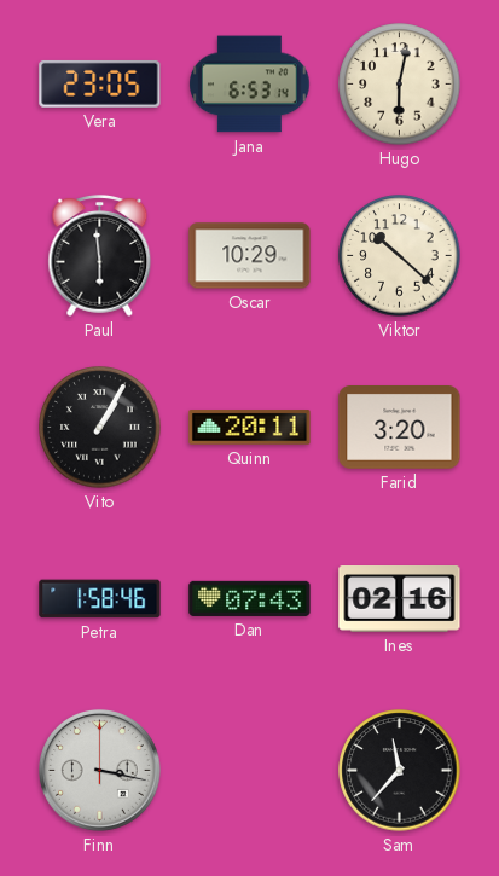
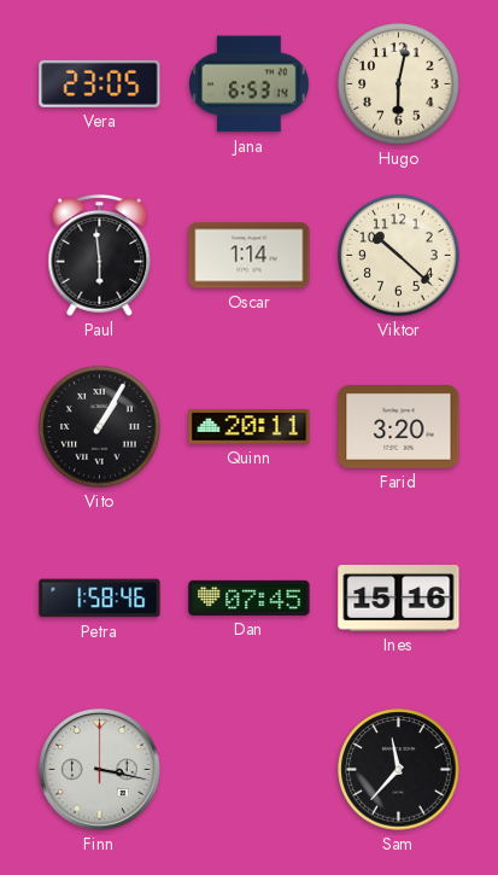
Oscar: 10:29 -> 1:14
Dan: 07:43 -> 07:45
Ines: 02:16 -> 15:16
